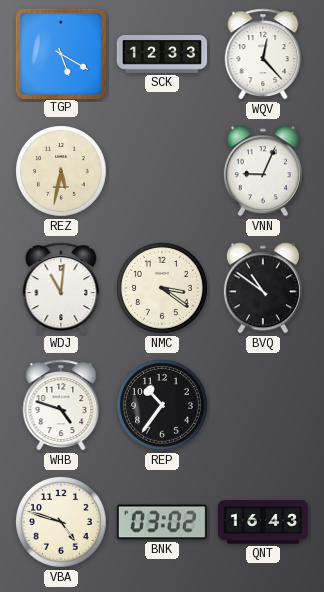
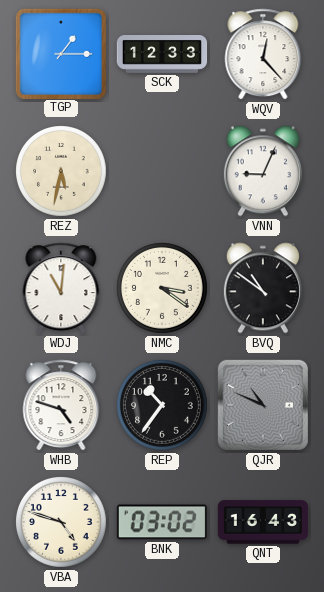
TGP: 5:20 -> 1:15
QJR: none -> 10:49
